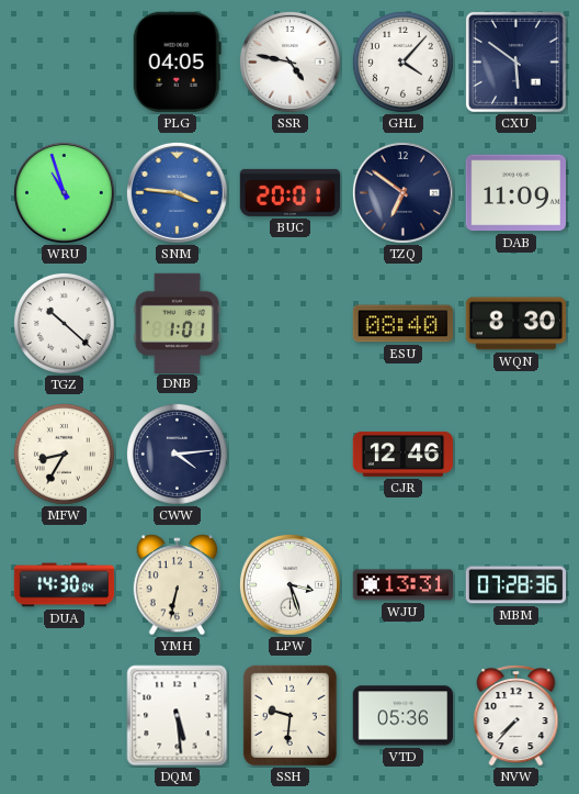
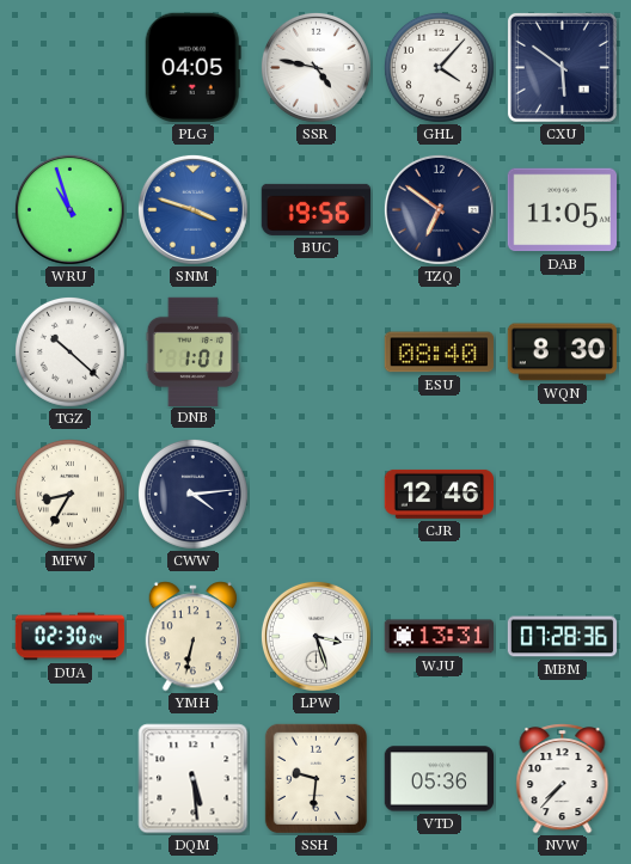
SNM: 3:46 -> 3:48
BUC: 20:01 -> 19:56
DAB: 11:09 -> 11:05
DUA: 14:30 -> 02:30
